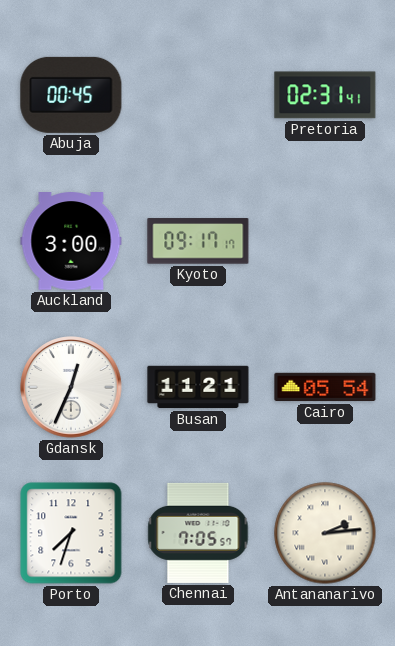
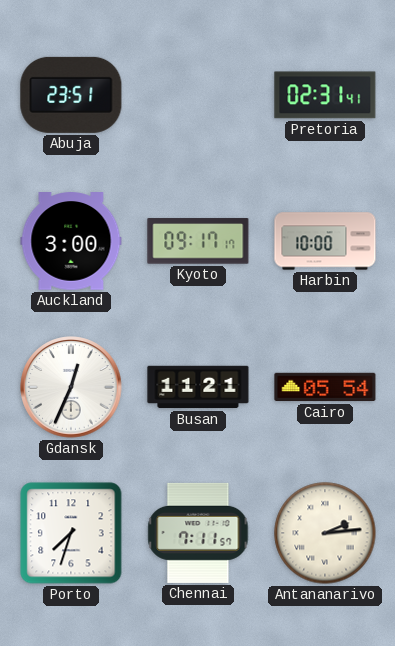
Abuja: 00:45 -> 23:51
Harbin: none -> 10:00
Chennai: 7:05 -> 7:11
